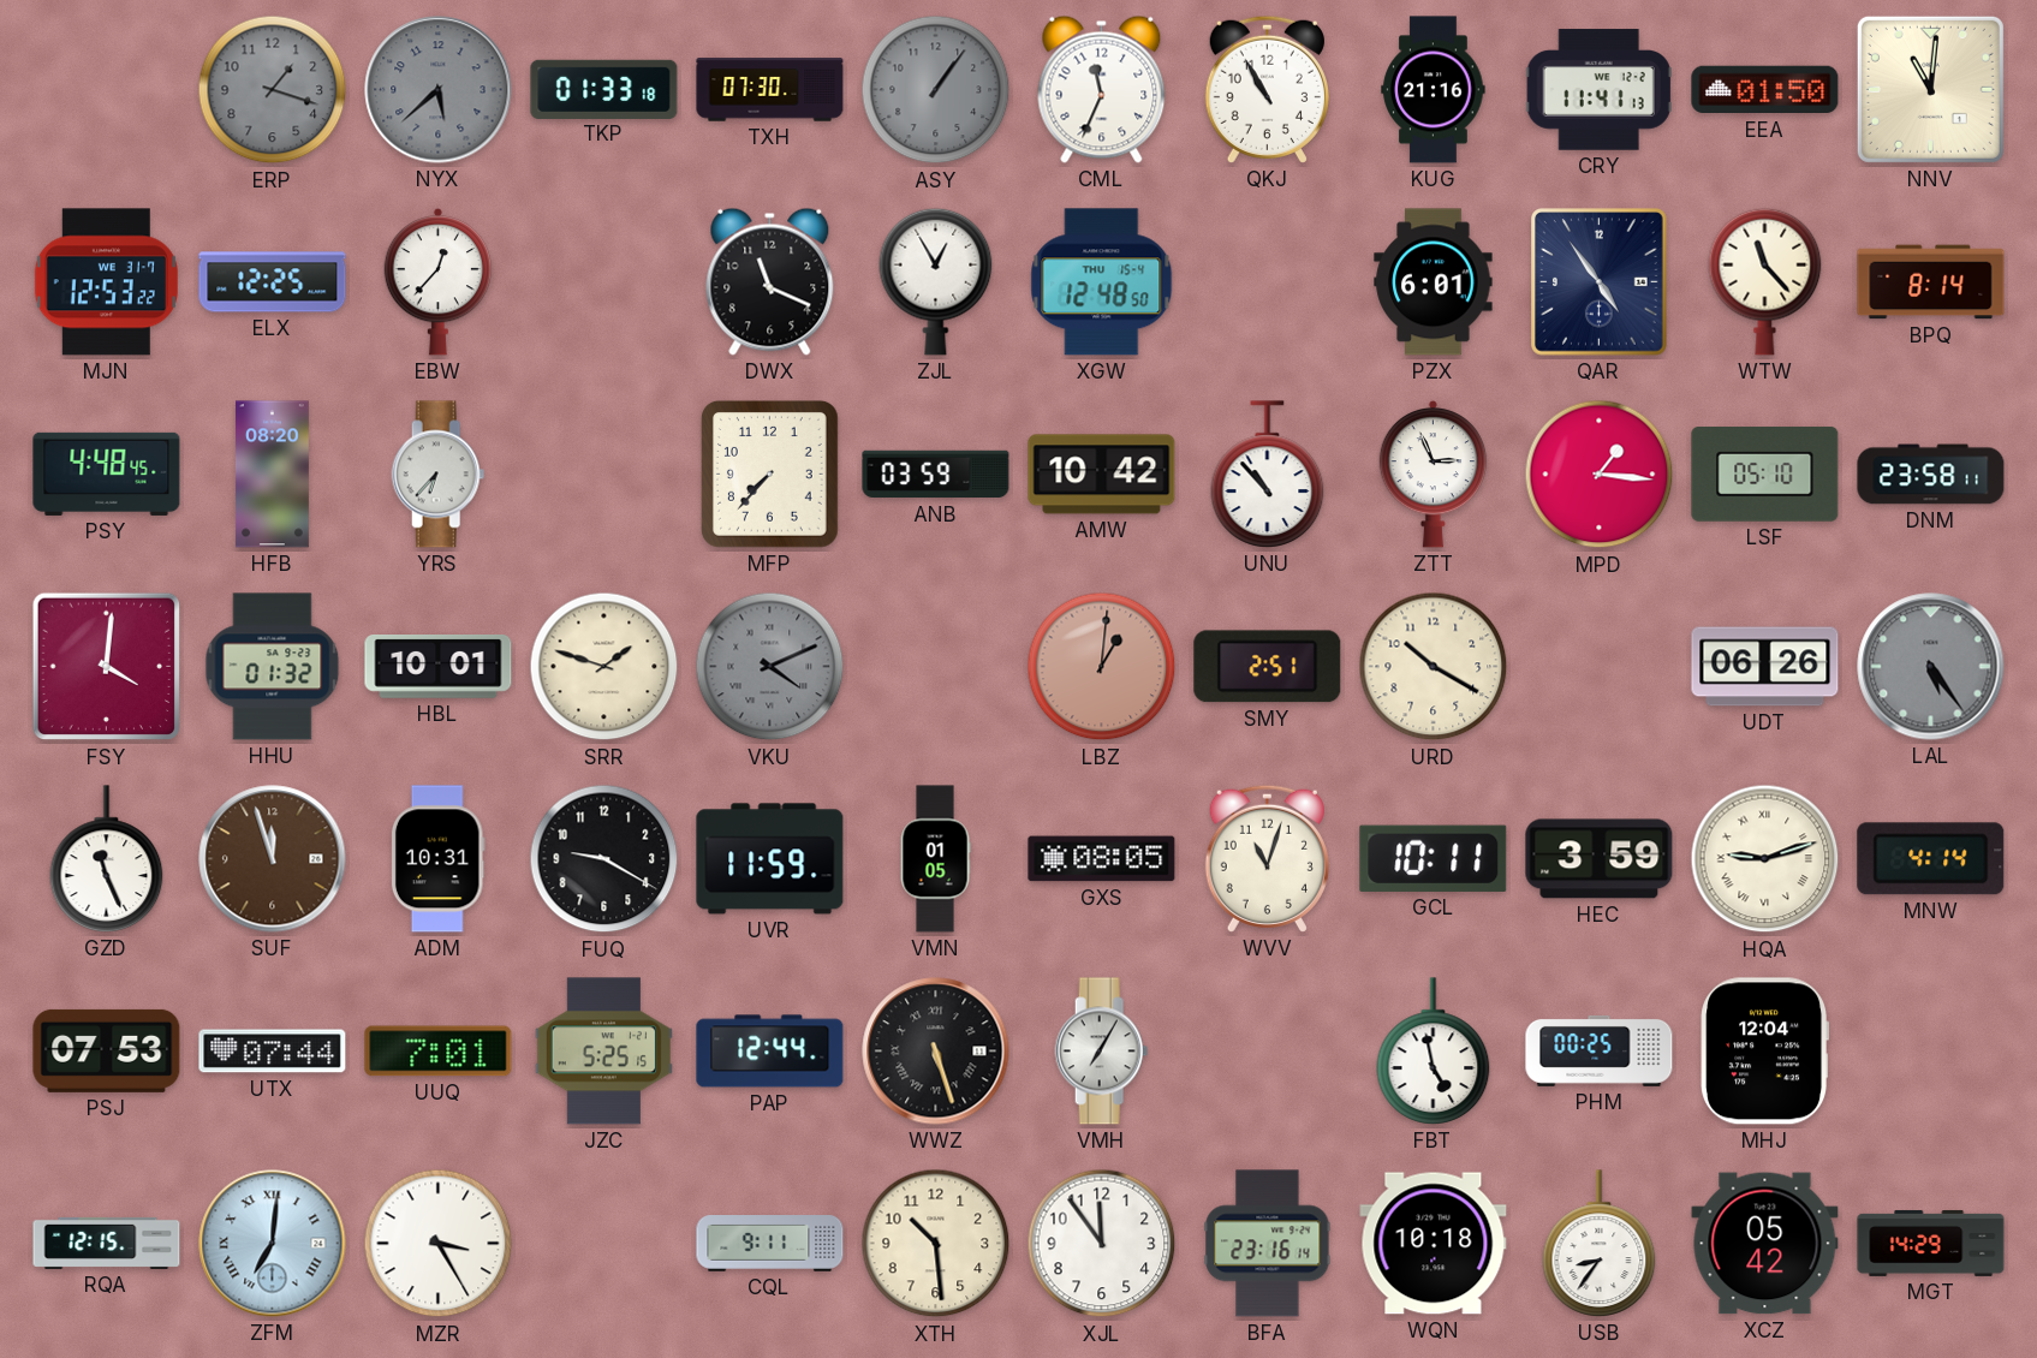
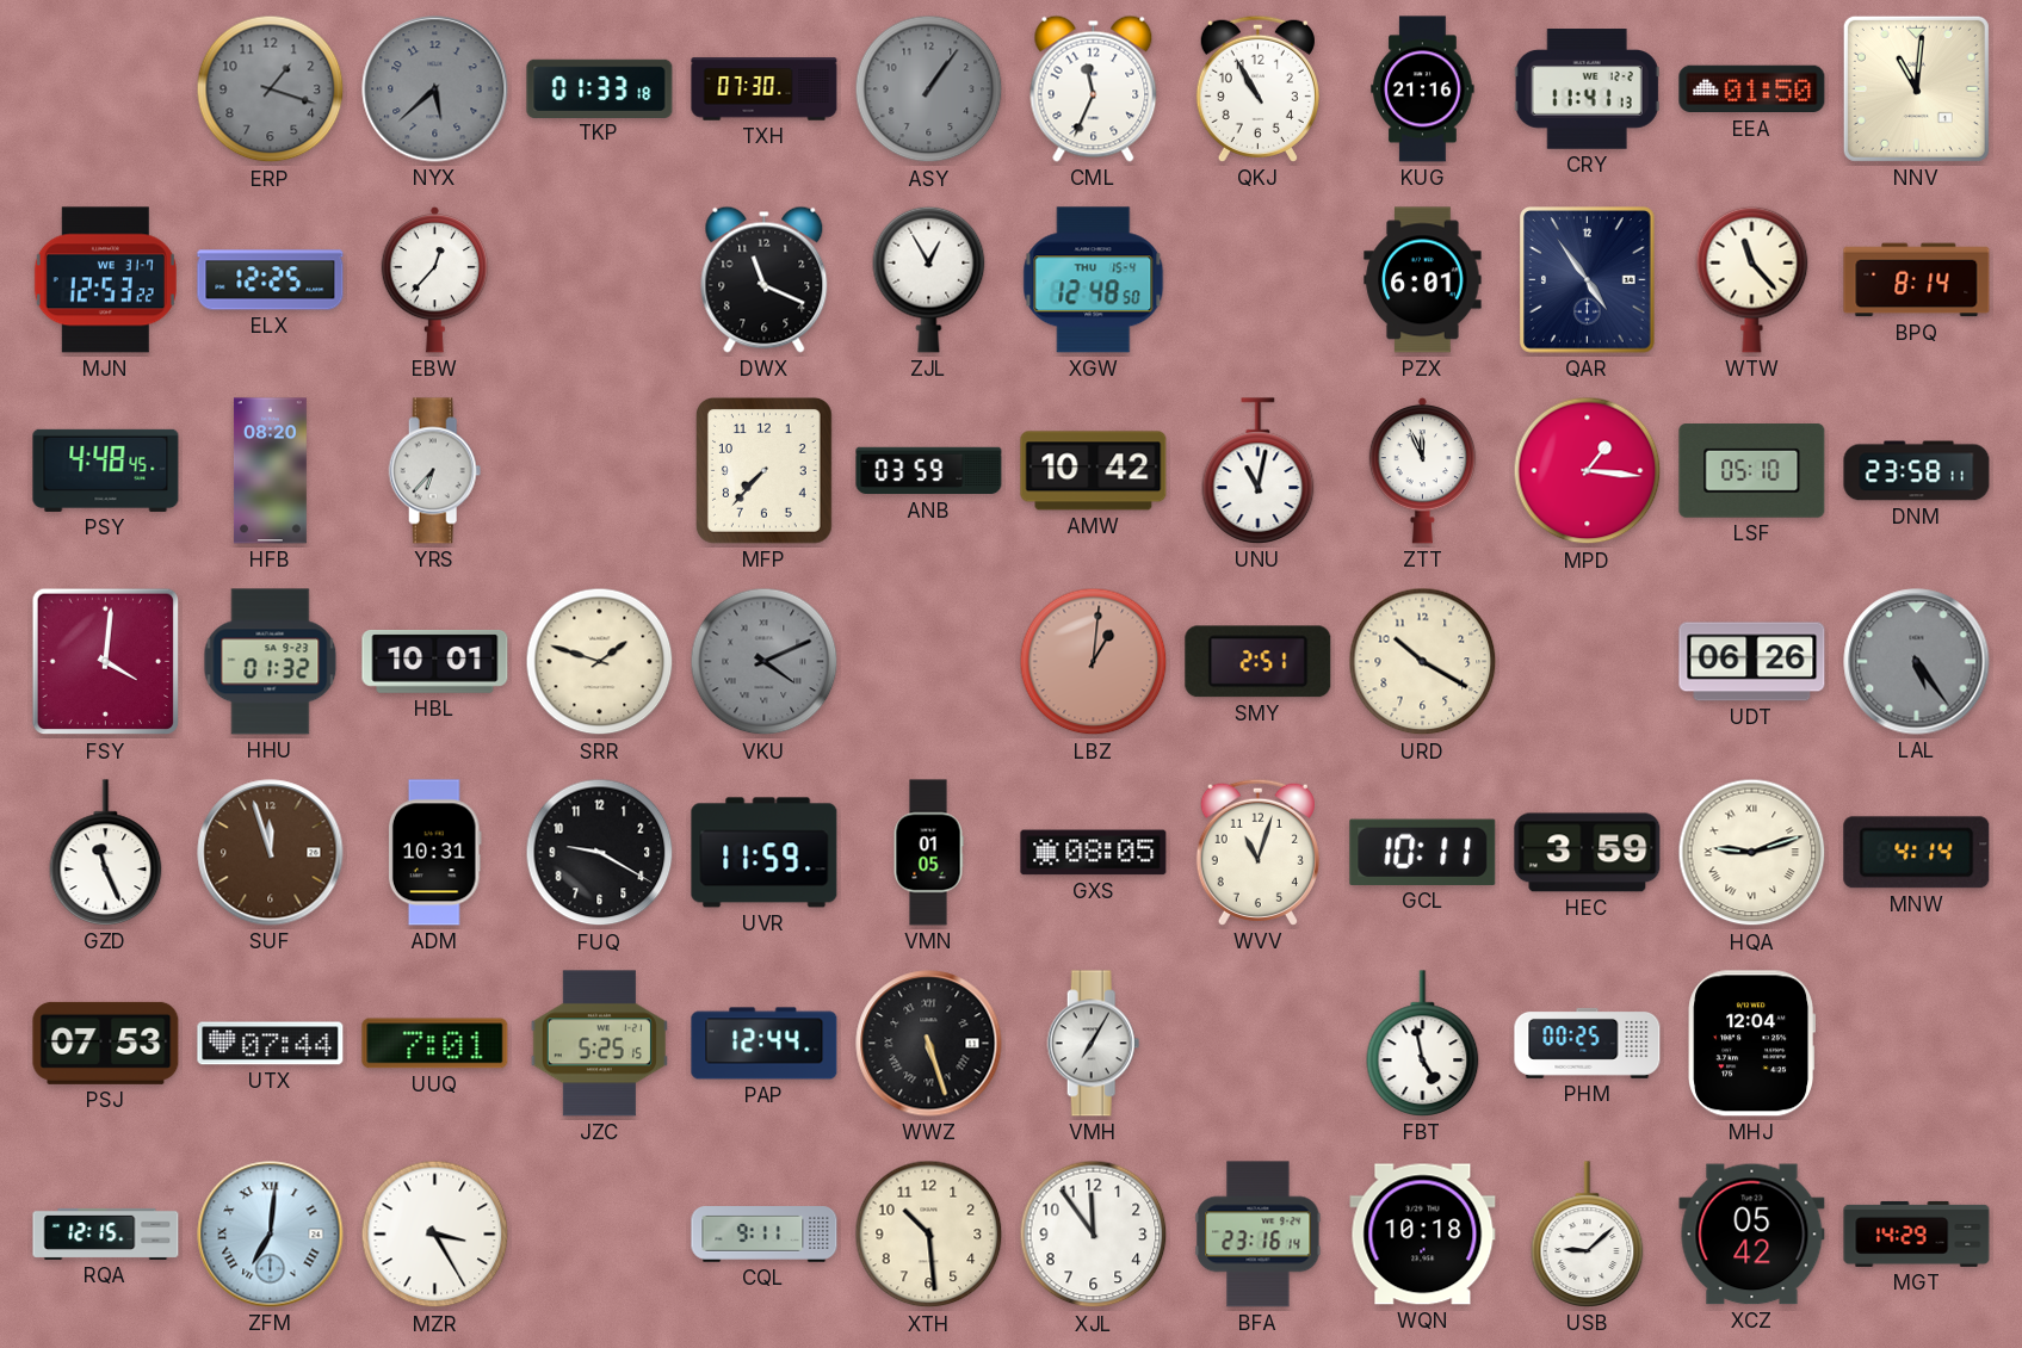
UNU: 10:53 -> 11:02
ZTT: 2:56 -> 11:56
USB: 8:36 -> 9:08
